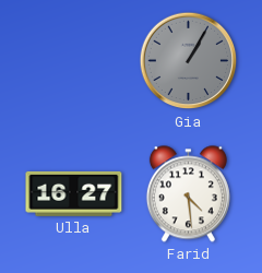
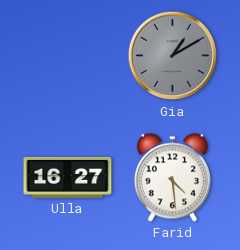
Gia: 1:05 -> 1:10
